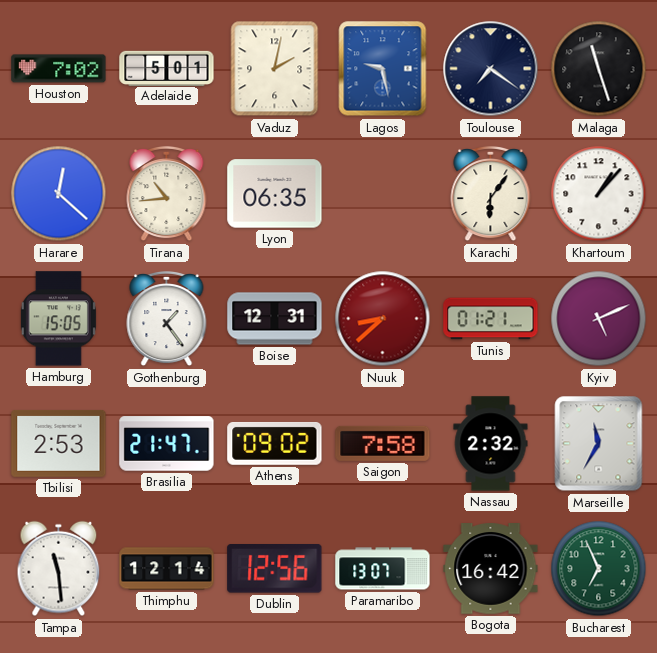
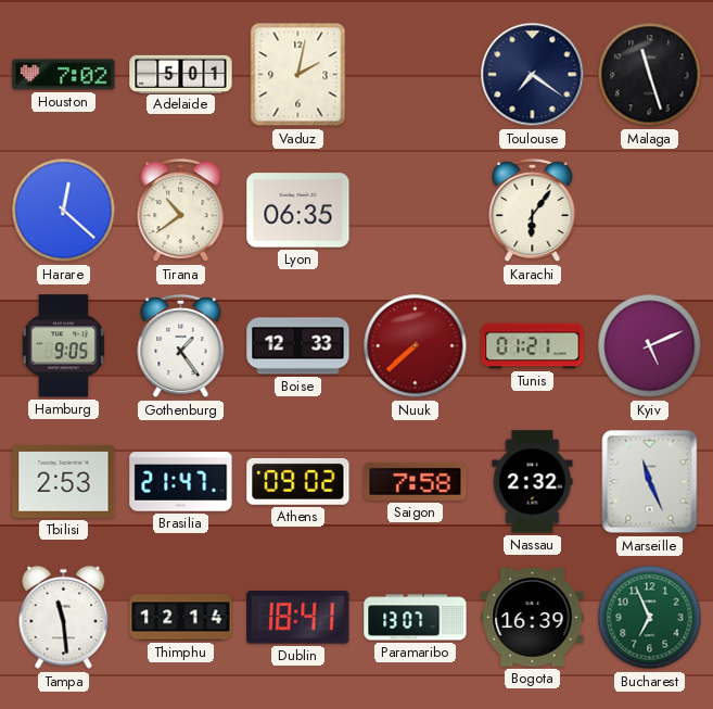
Lagos: 9:28 -> none
Tirana: 10:44 -> 10:39
Khartoum: 1:07 -> none
Hamburg: 15:05 -> 9:05
Boise: 12:31 -> 12:33
Nuuk: 8:38 -> 7:38
Marseille: 11:35 -> 11:26
Dublin: 12:56 -> 18:41
Bogota: 16:42 -> 16:39
